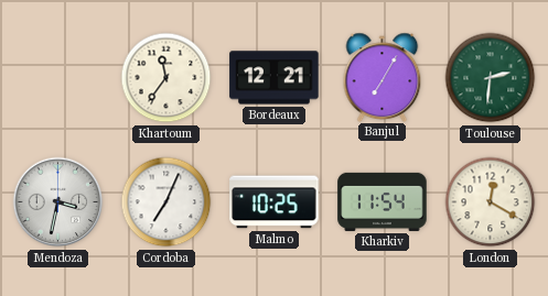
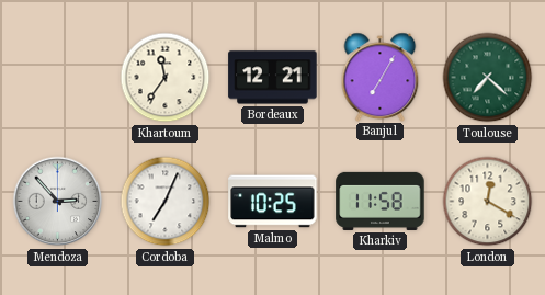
Toulouse: 2:31 -> 7:22
Mendoza: 3:32 -> 2:53
Kharkiv: 11:54 -> 11:58
